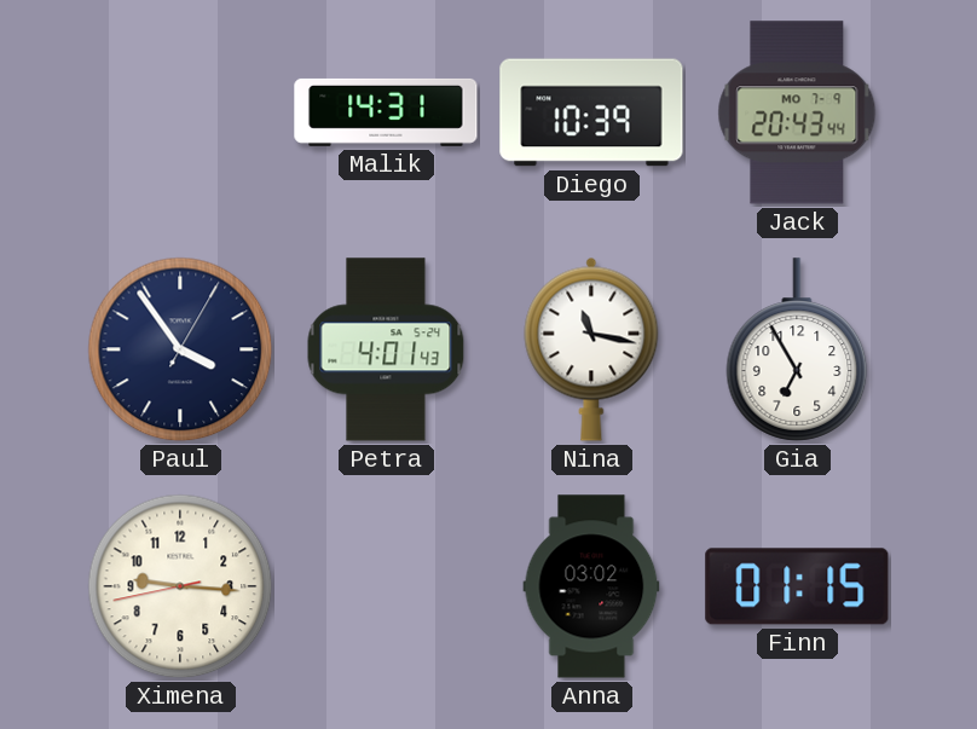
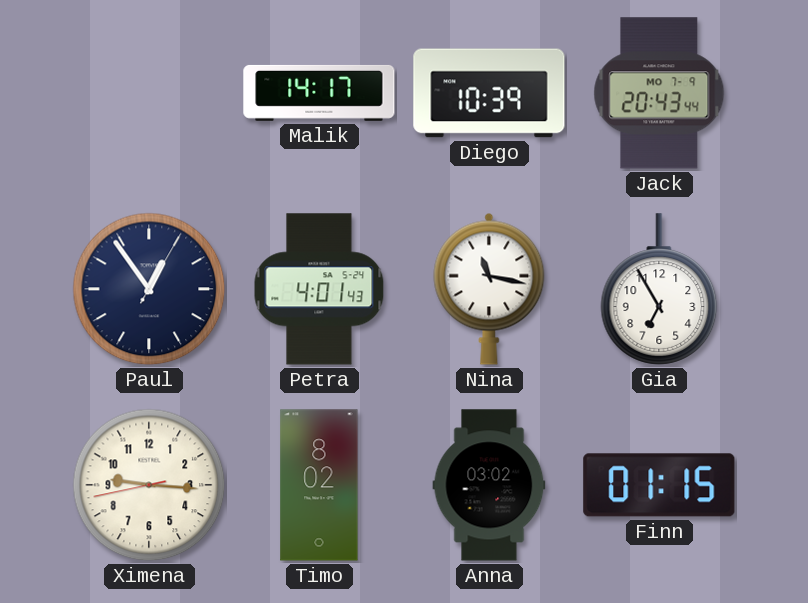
Malik: 14:31 -> 14:17
Paul: 3:54 -> 12:54
Timo: none -> 8:02
